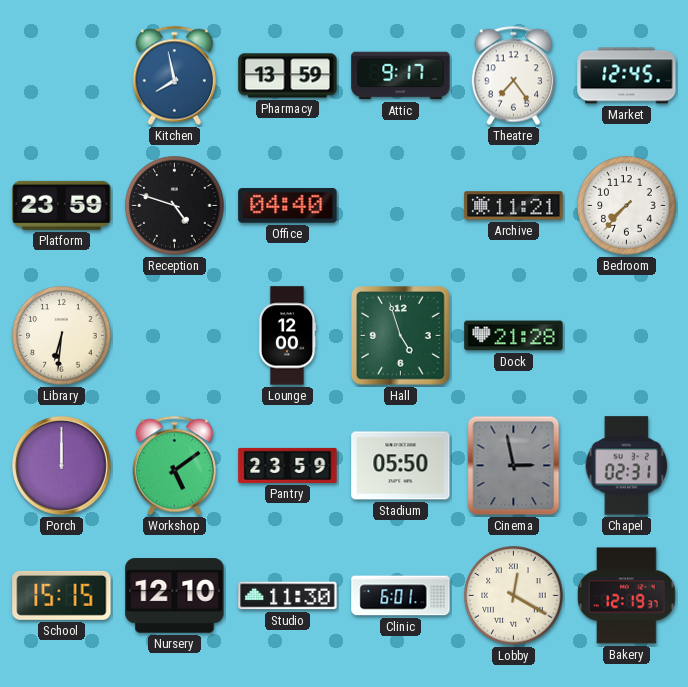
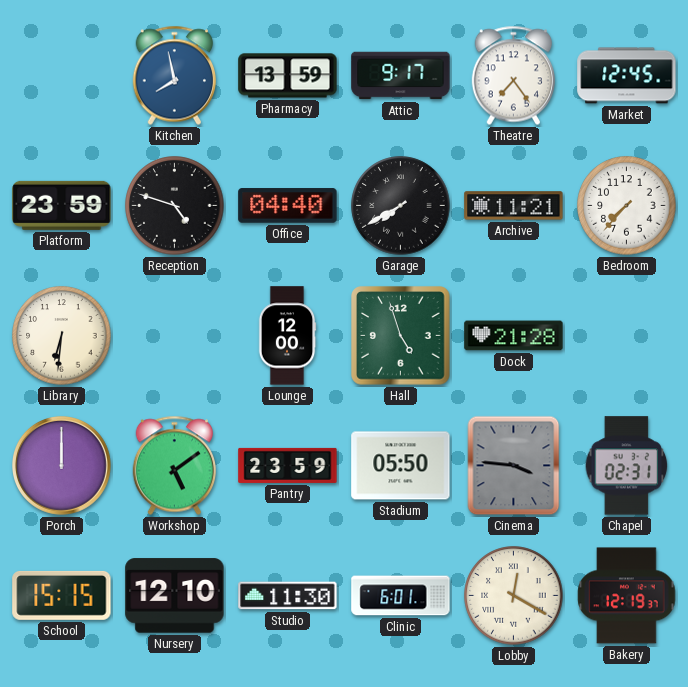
Garage: none -> 7:40
Cinema: 2:58 -> 3:46
